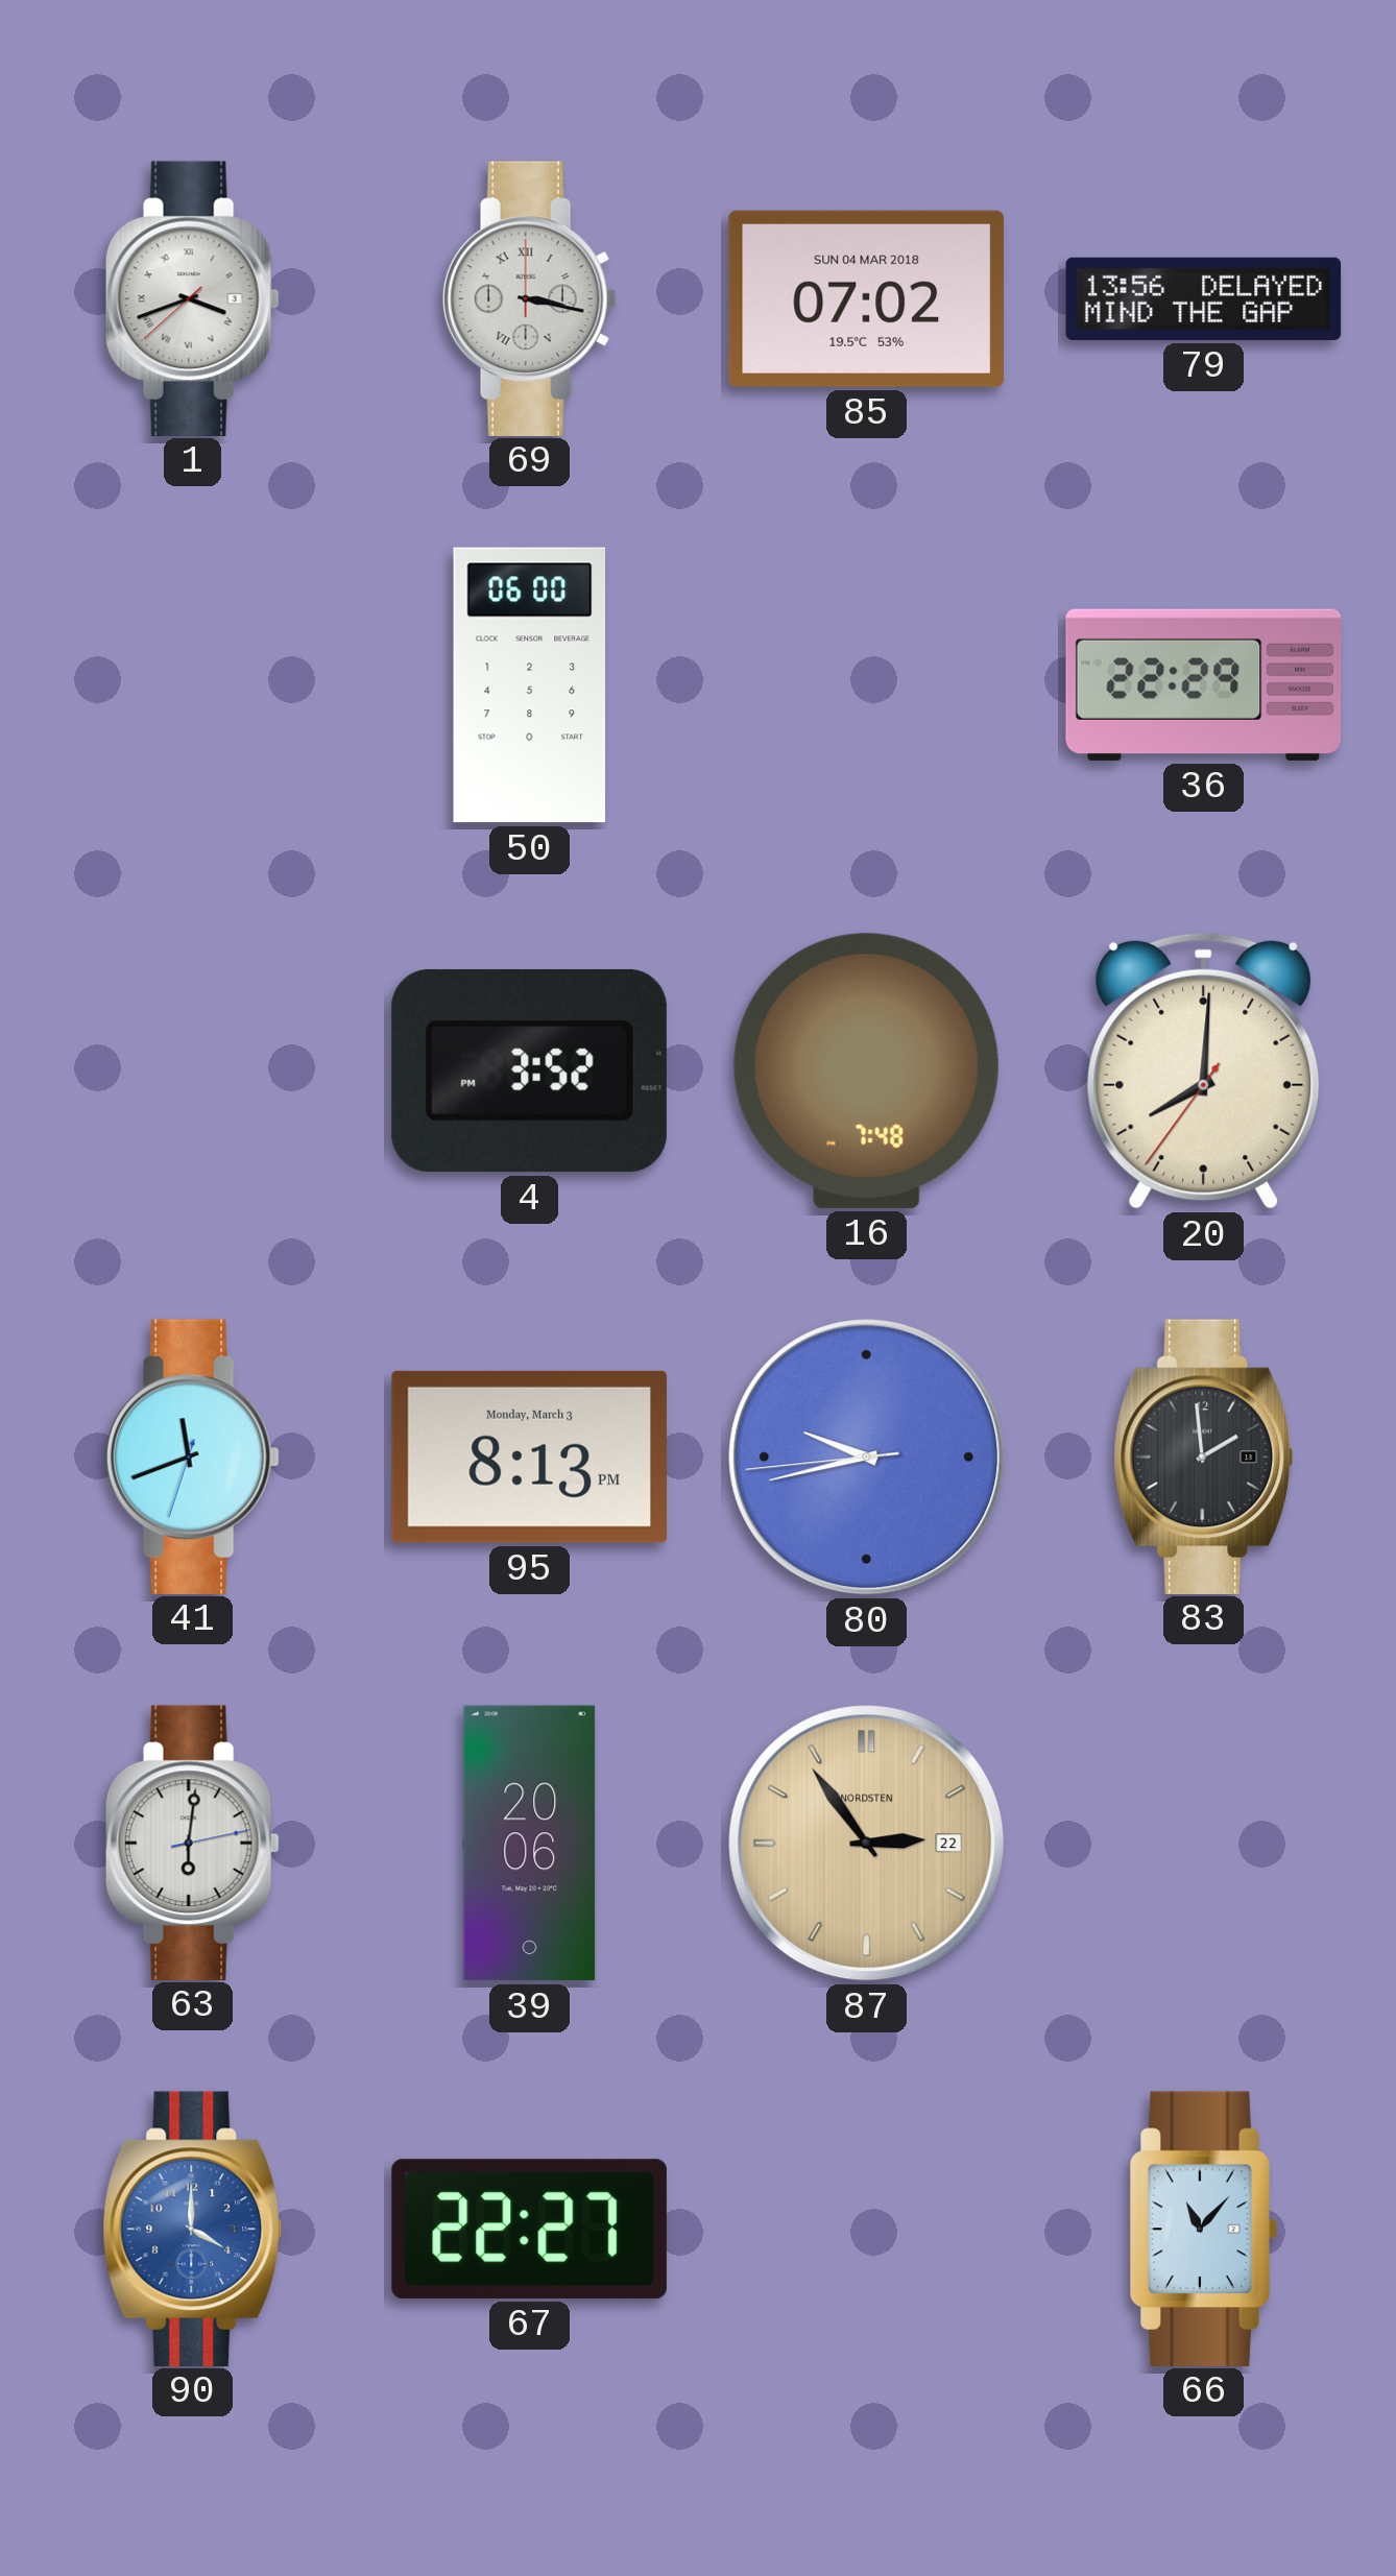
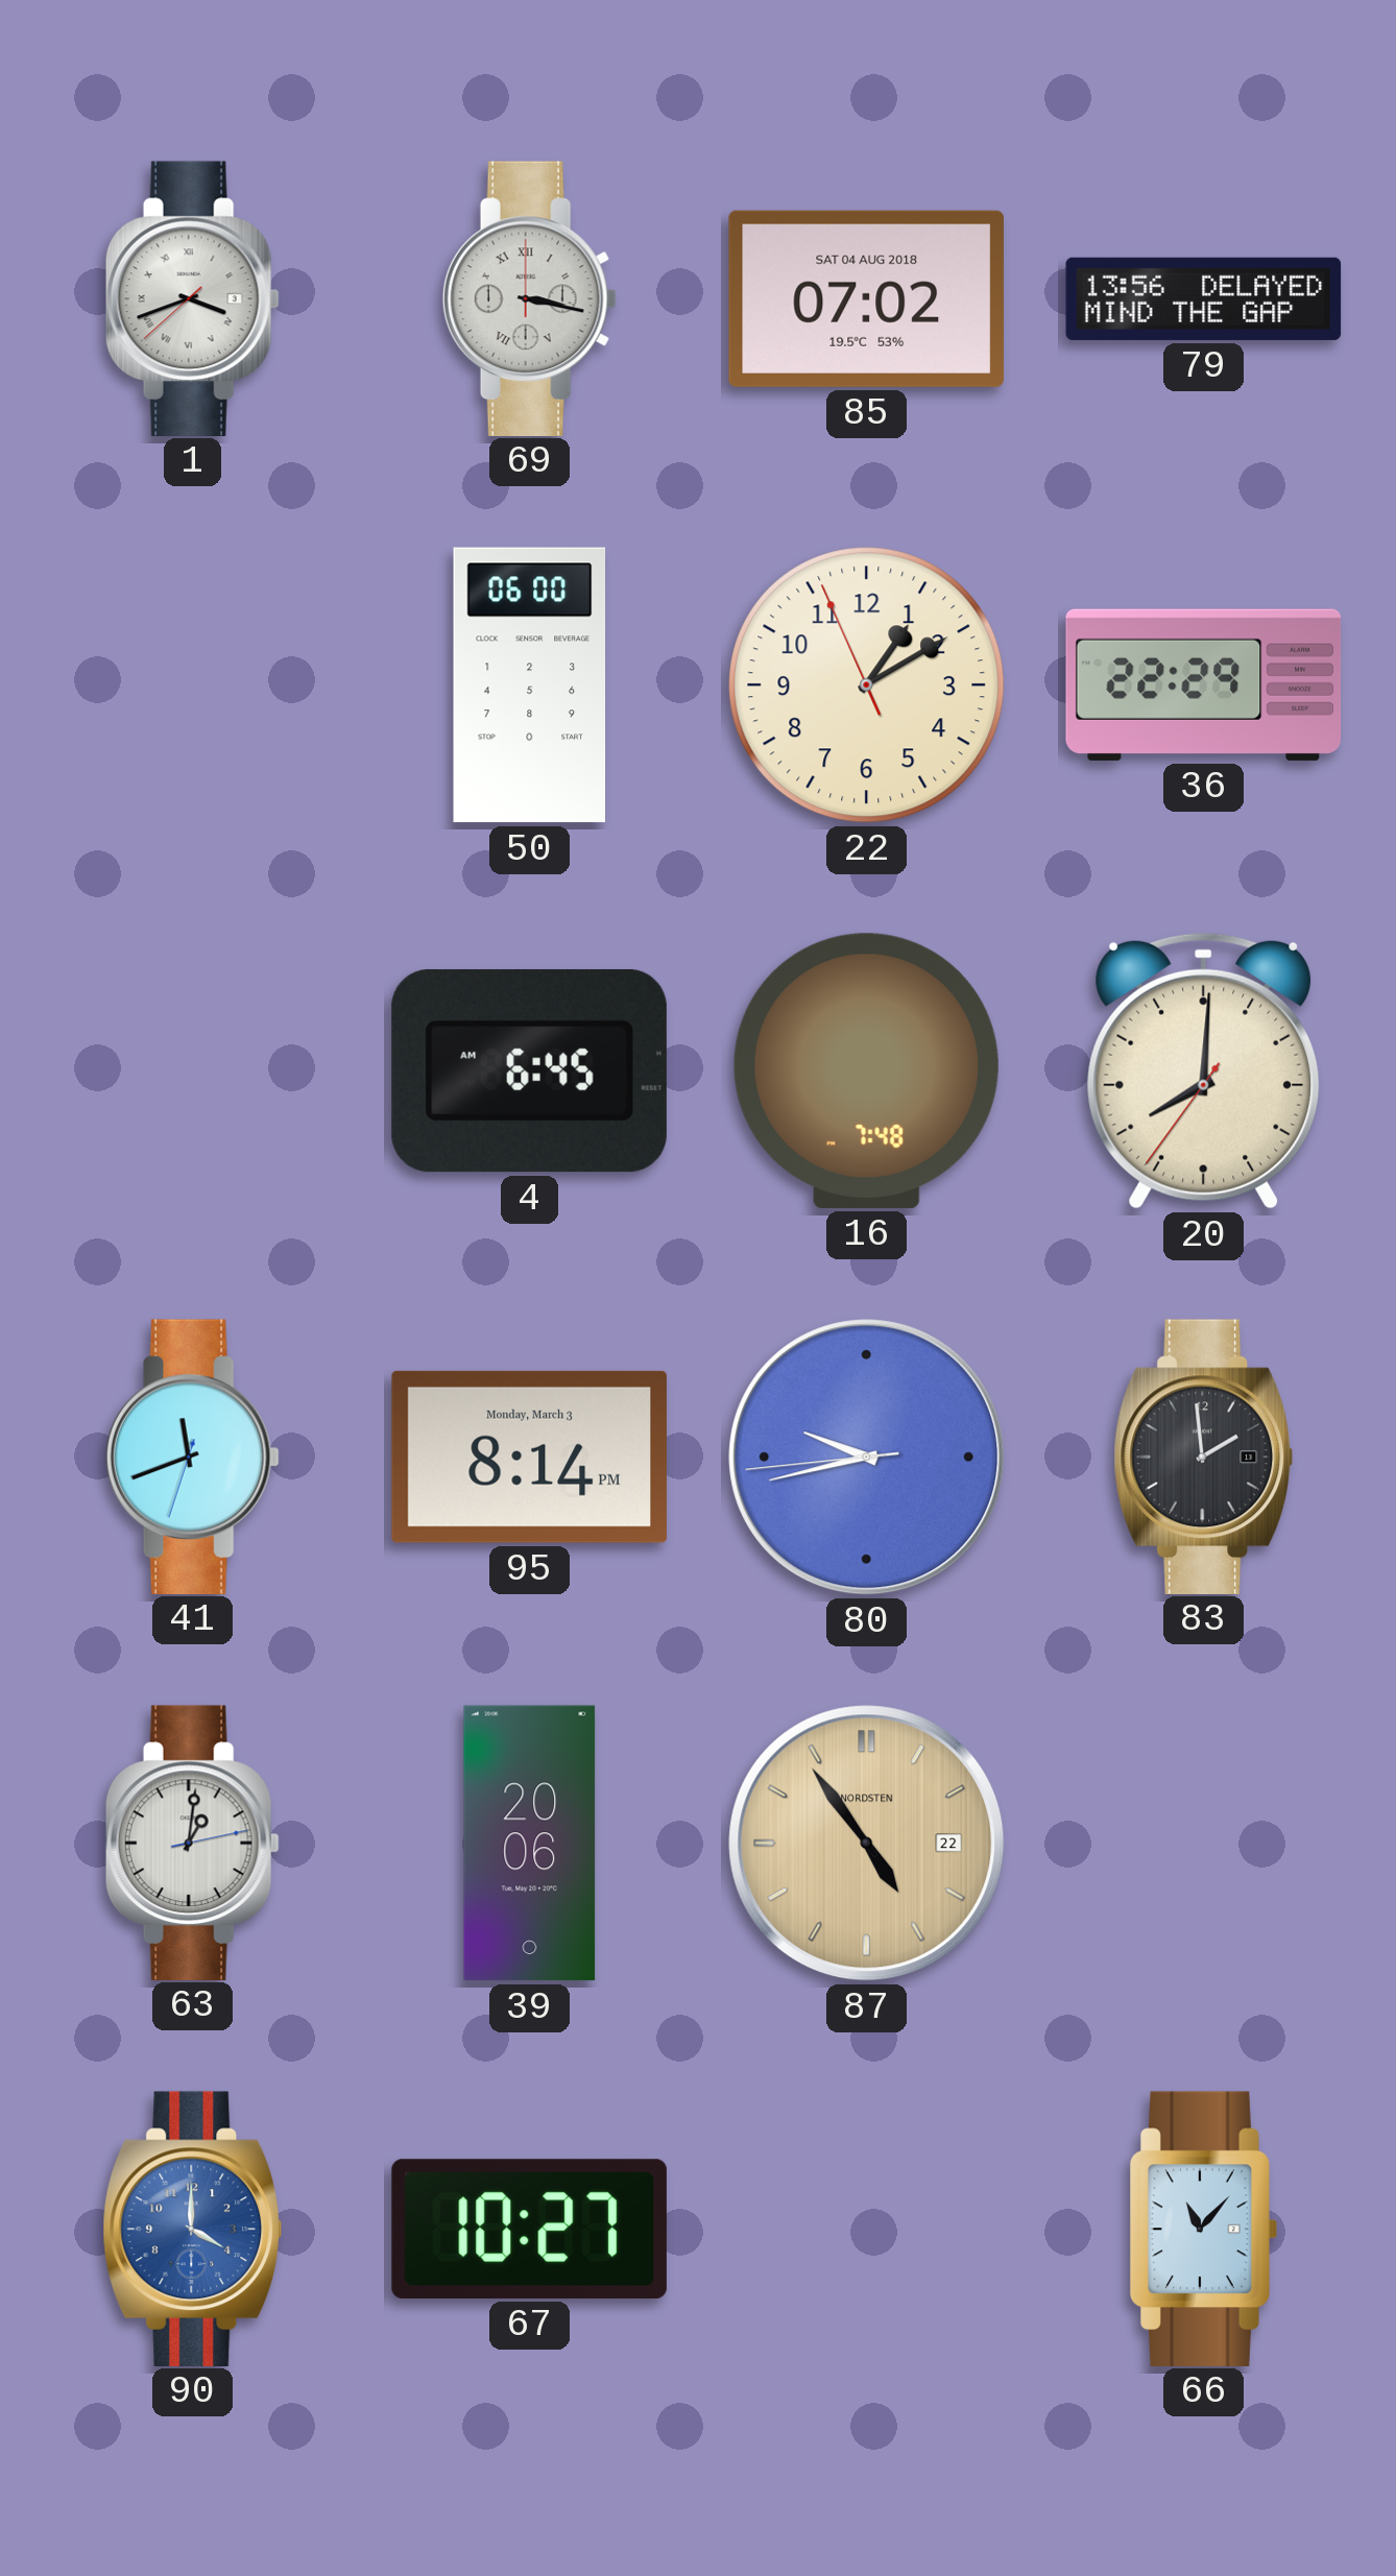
85 date: SUN 04 MAR 2018 -> SAT 04 AUG 2018
22: none -> 1:09
4: 3:52 -> 6:45
95: 8:13 -> 8:14
63: 6:01 -> 1:01
87: 2:54 -> 4:54
67: 22:27 -> 10:27
